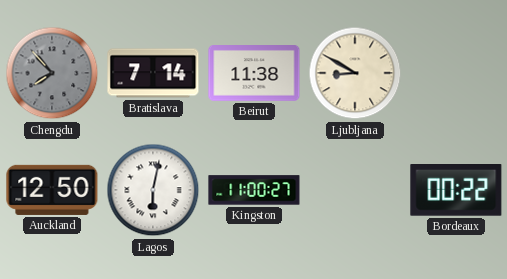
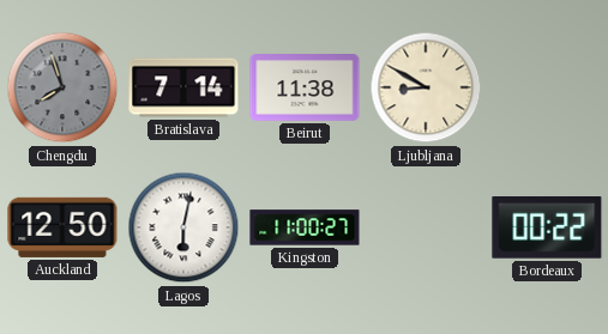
Chengdu: 7:53 -> 7:57
